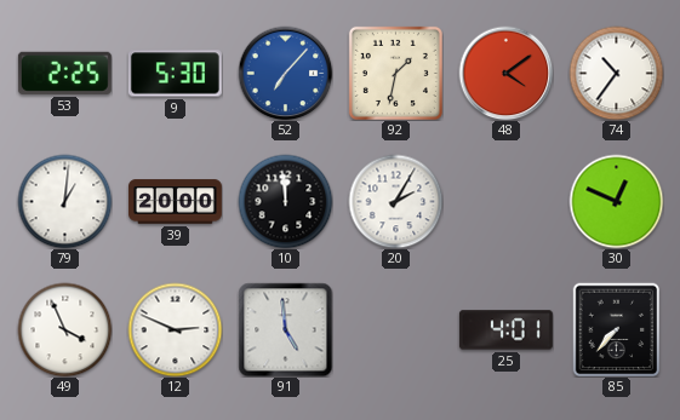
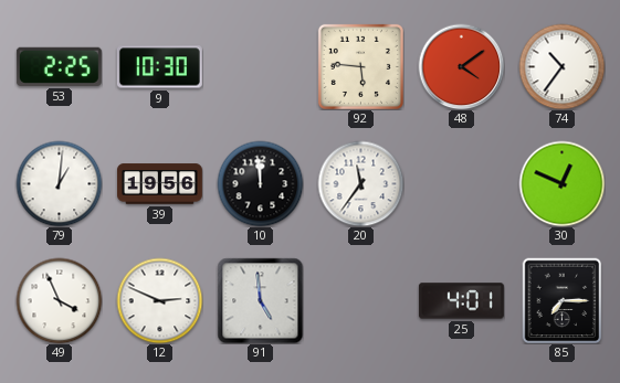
9: 5:30 -> 10:30
52: 7:07 -> none
92: 1:32 -> 5:46
39: 20:00 -> 19:56
20: 2:05 -> 11:36
85: 7:37 -> 7:15
